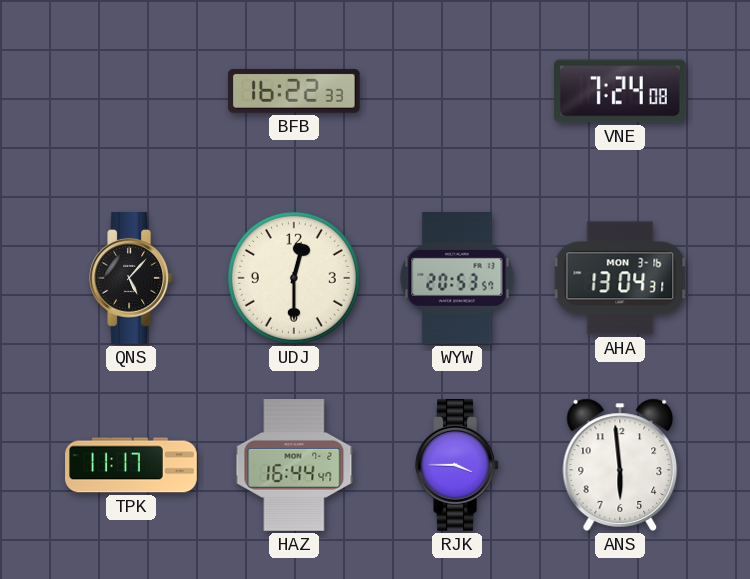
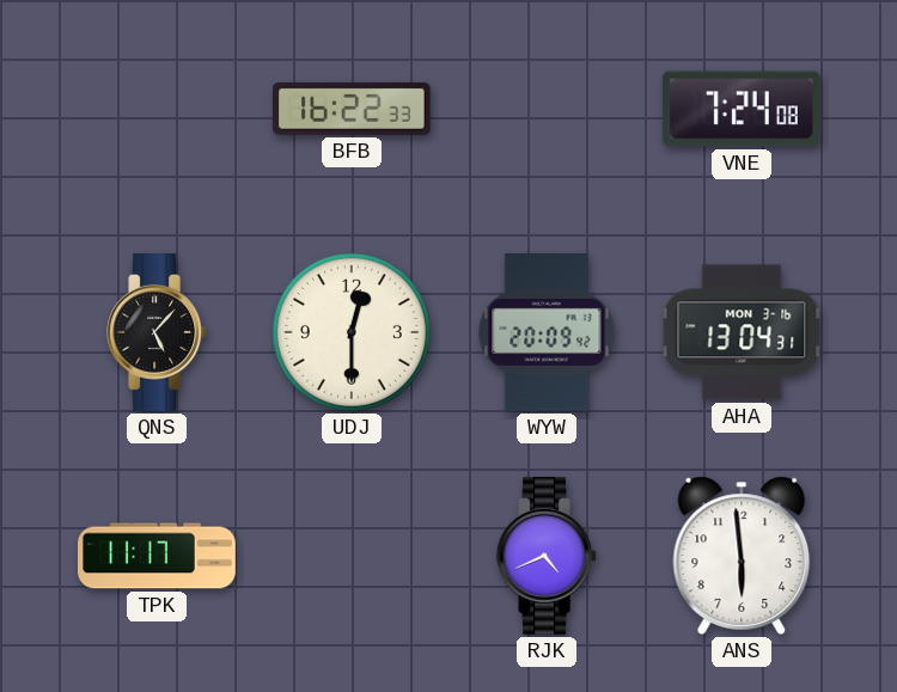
WYW: 20:53 -> 20:09
HAZ: 16:44 -> none
RJK: 3:45 -> 4:41
